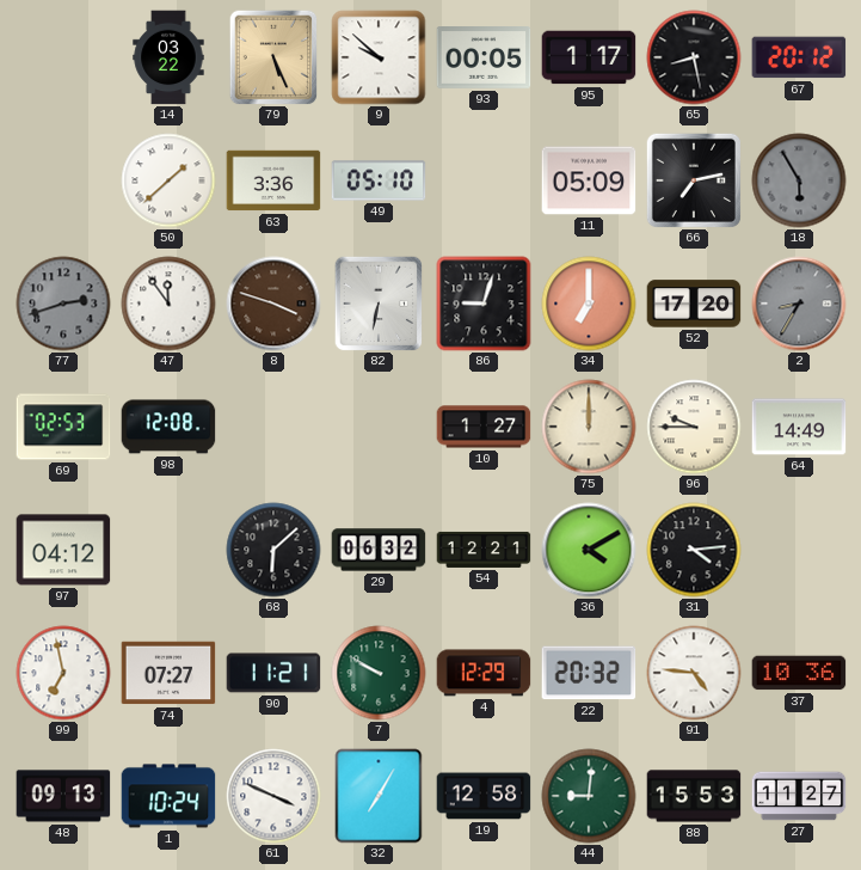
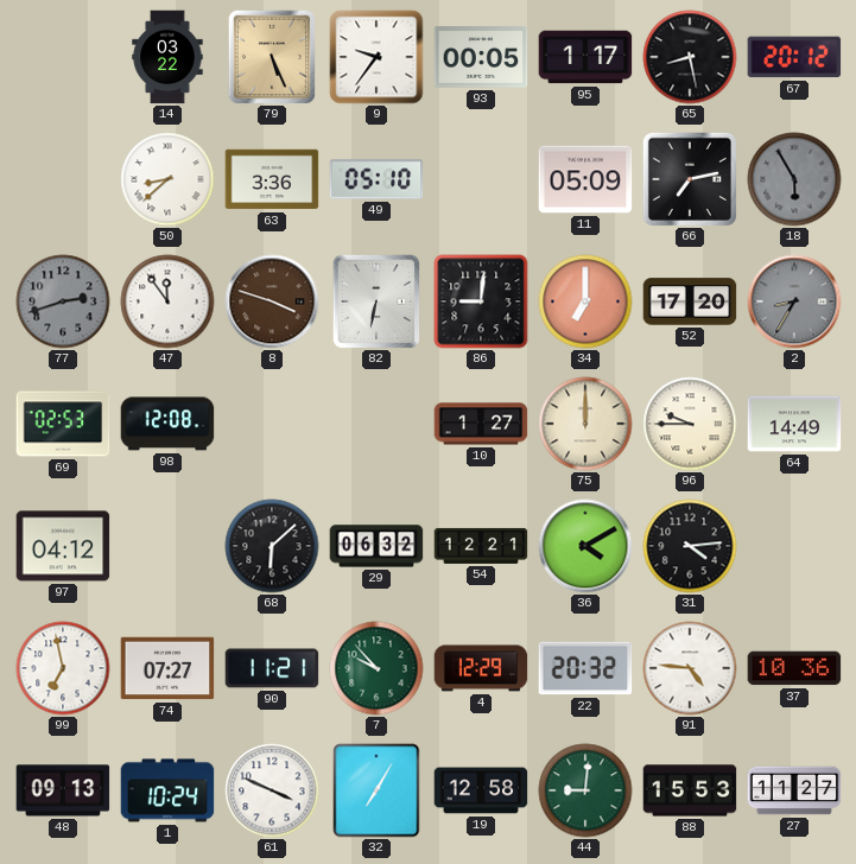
9: 9:52 -> 9:36
50: 1:38 -> 8:38
86: 9:03 -> 9:01
7: 9:50 -> 9:53
